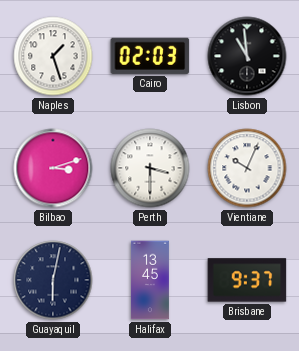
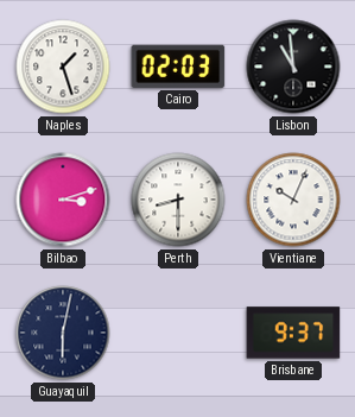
Perth: 3:30 -> 8:30
Halifax: 13:45 -> none
